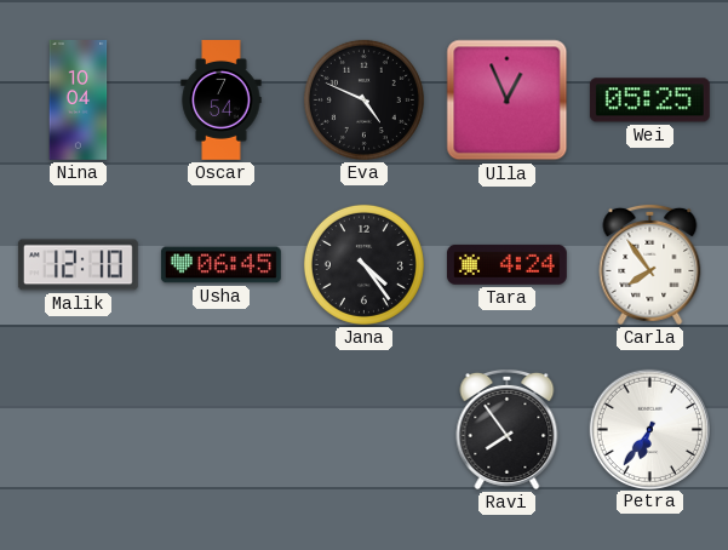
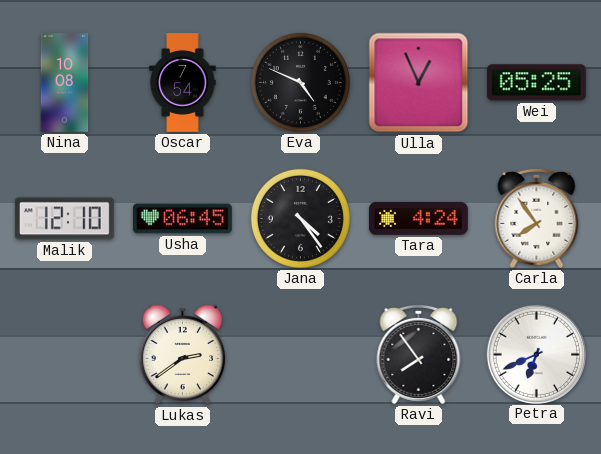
Nina: 10:04 -> 10:08
Lukas: none -> 2:39
Petra: 6:36 -> 6:41
